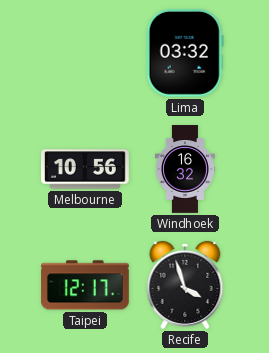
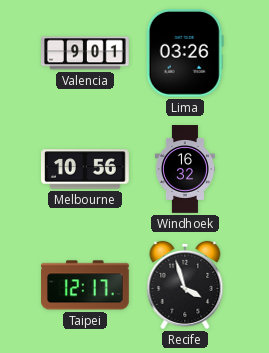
Valencia: none -> 9:01
Lima: 03:32 -> 03:26
